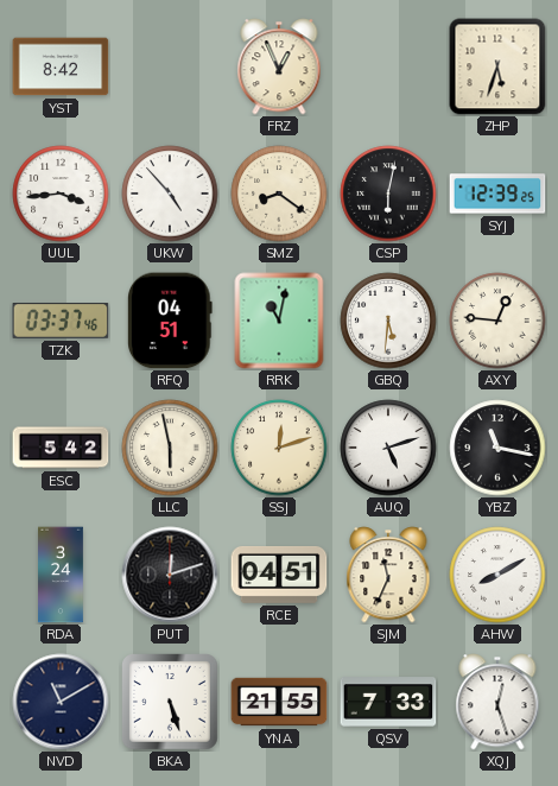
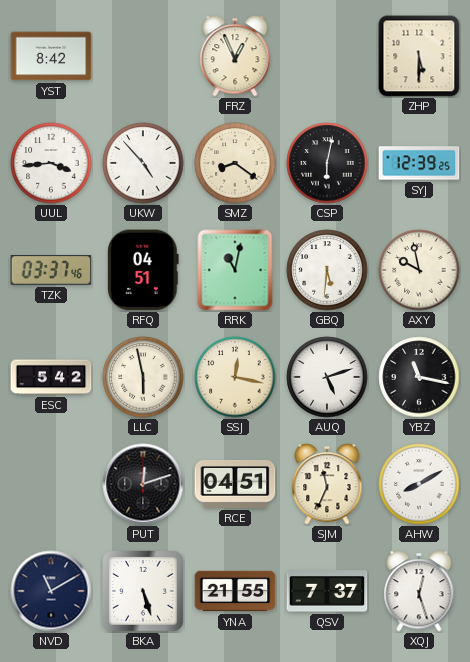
ZHP: 5:33 -> 5:30
AXY: 12:46 -> 9:58
SSJ: 12:12 -> 12:17
RDA: 3:24 -> none
QSV: 7:33 -> 7:37
